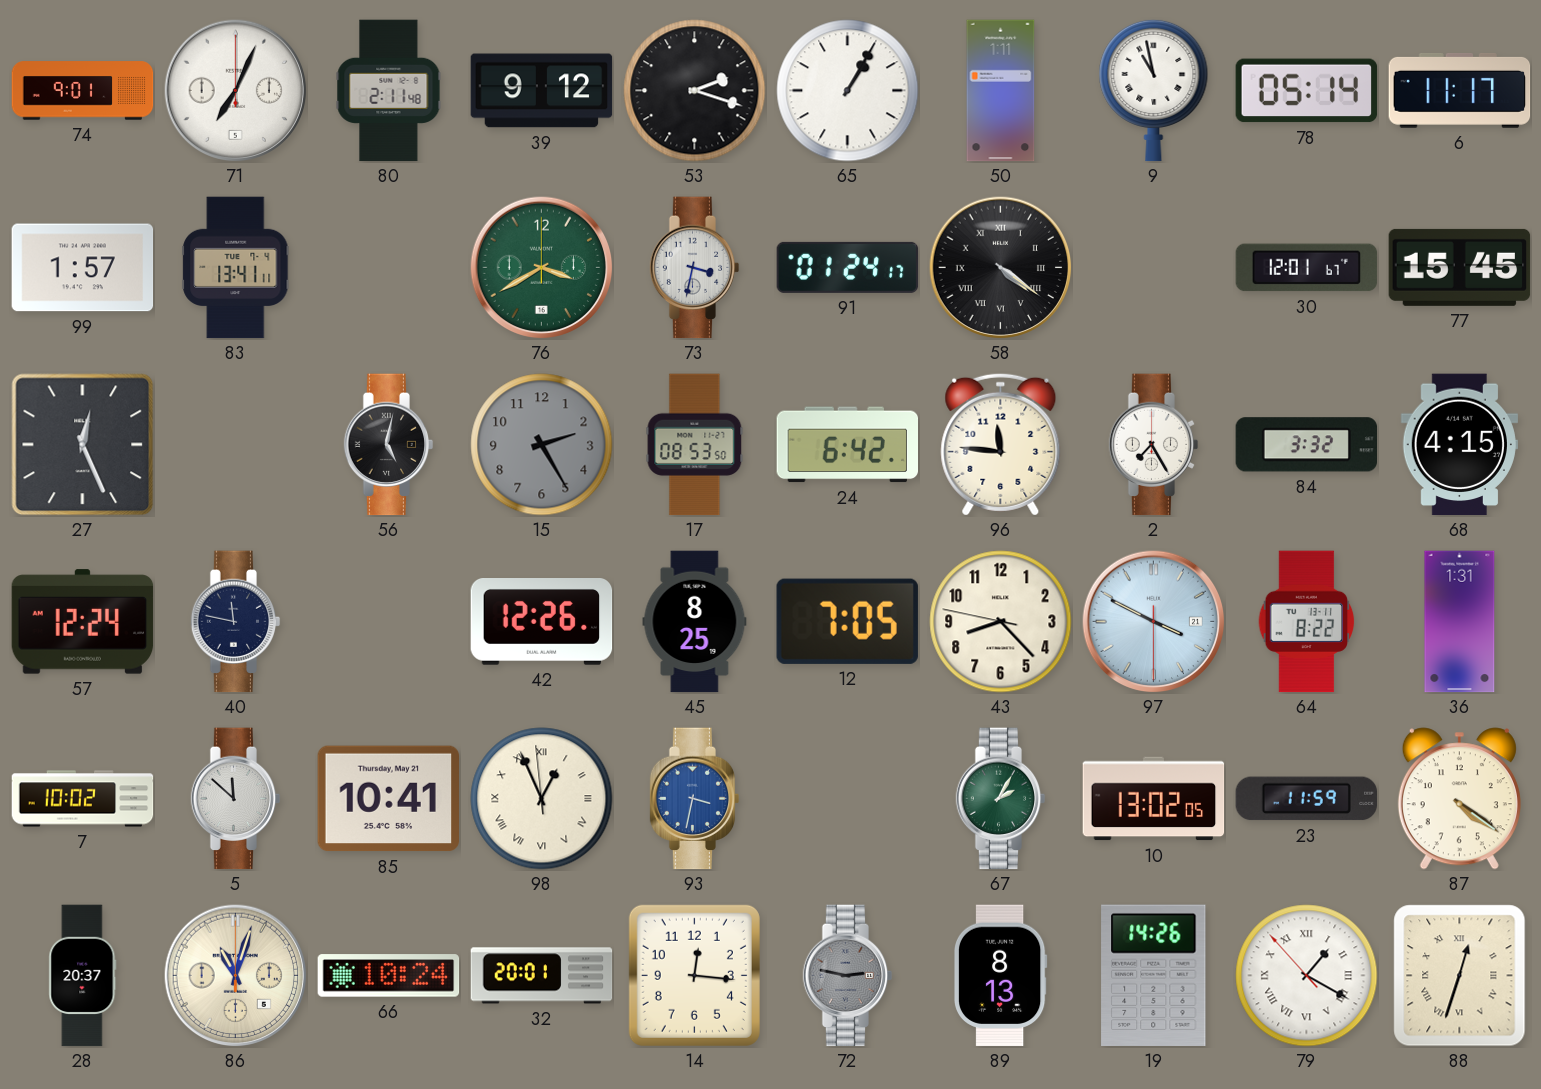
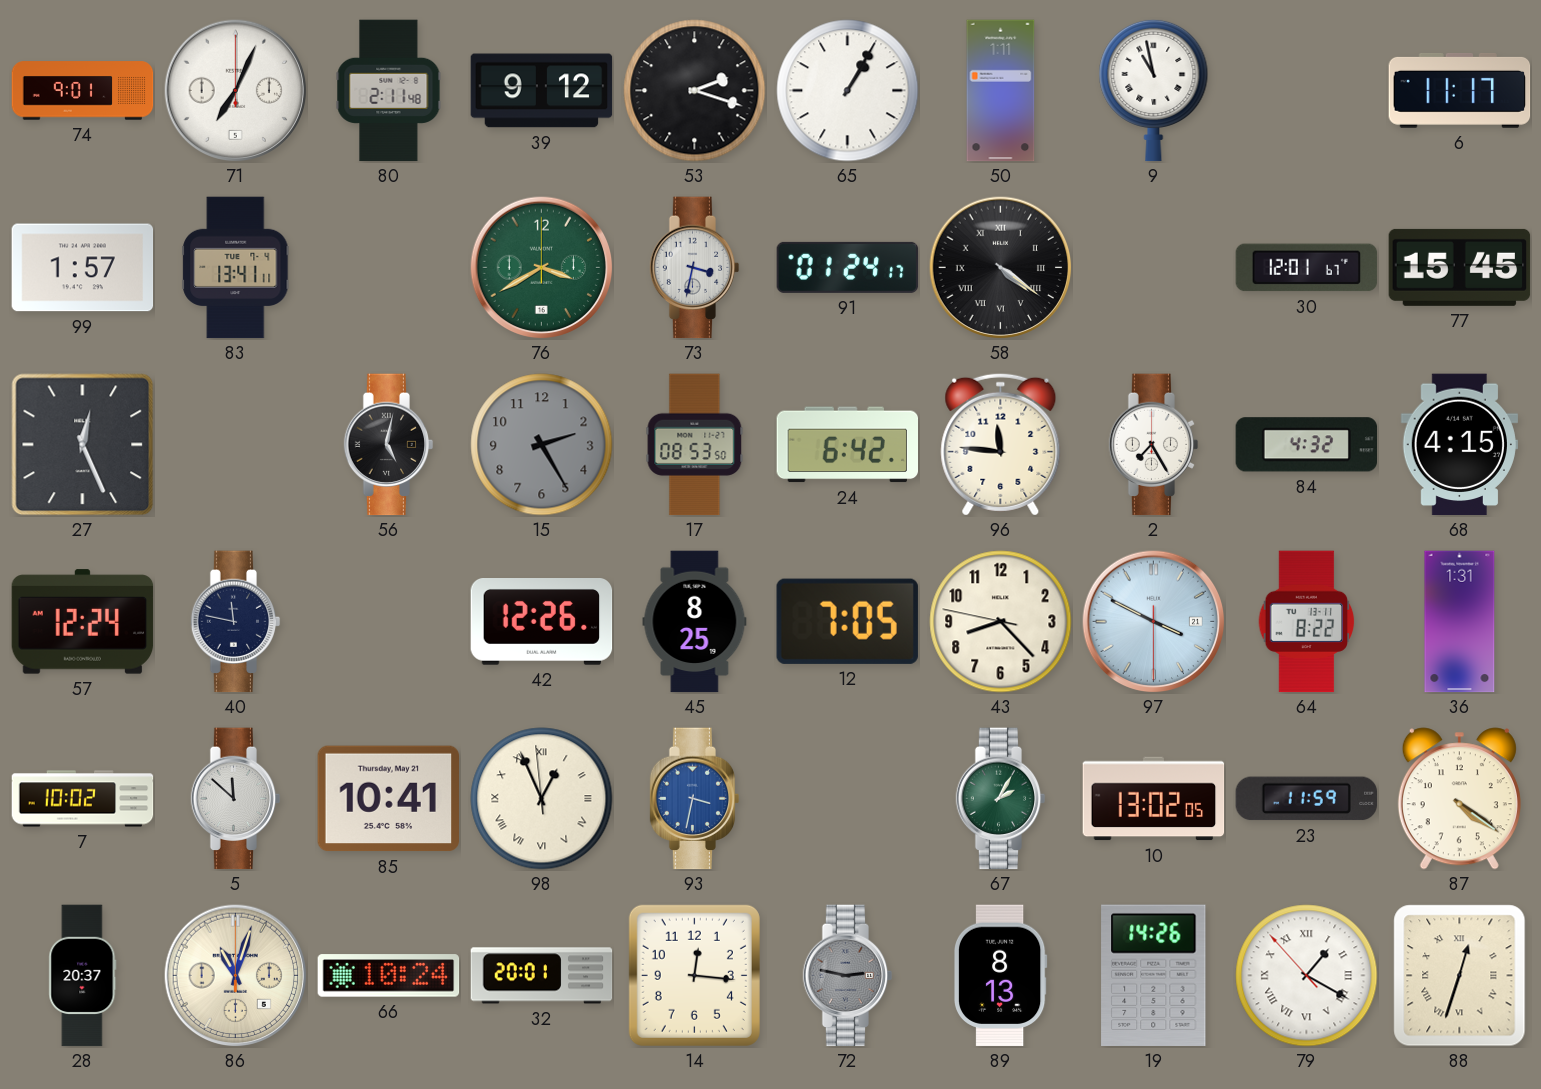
78: 05:14 -> none
84: 3:32 -> 4:32
